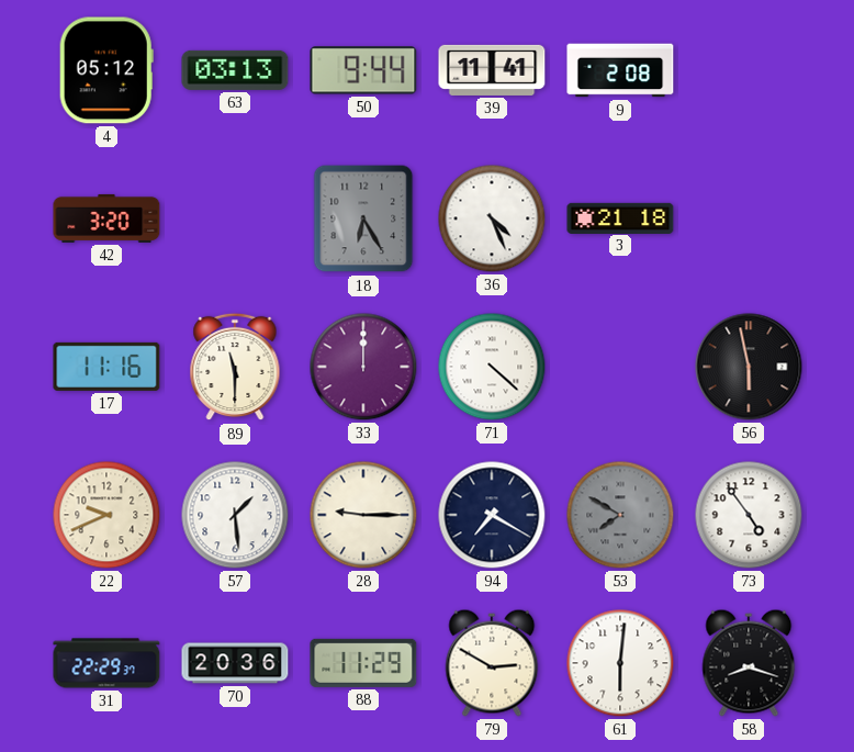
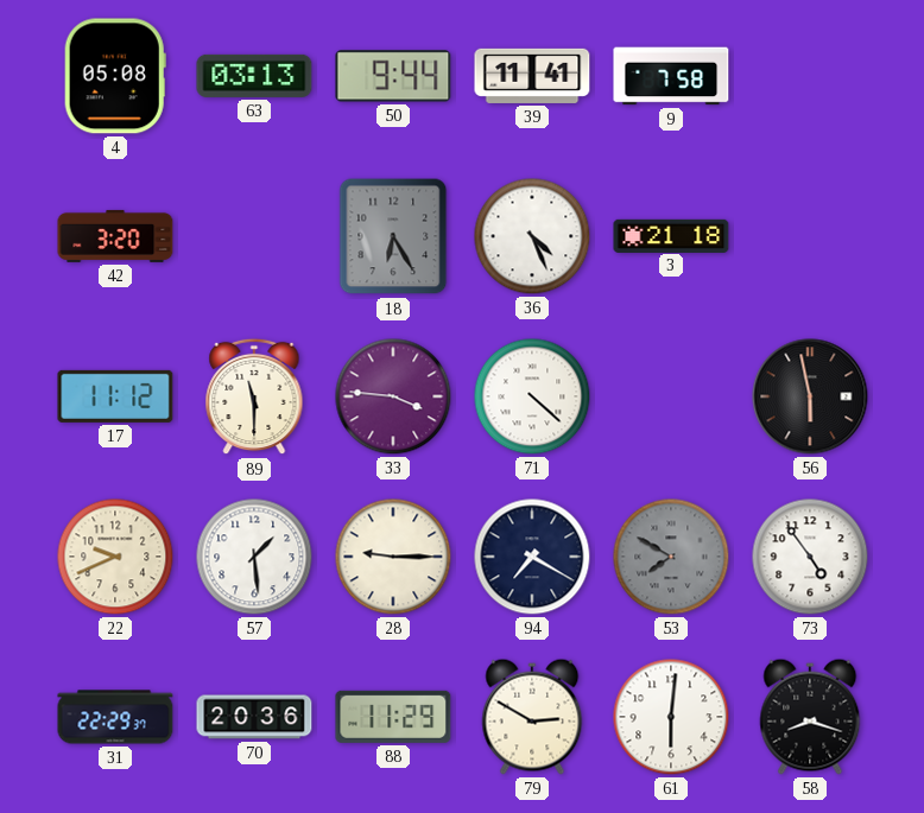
4: 05:12 -> 05:08
9: 2:08 -> 7:58
17: 11:16 -> 11:12
33: 12:00 -> 3:46
